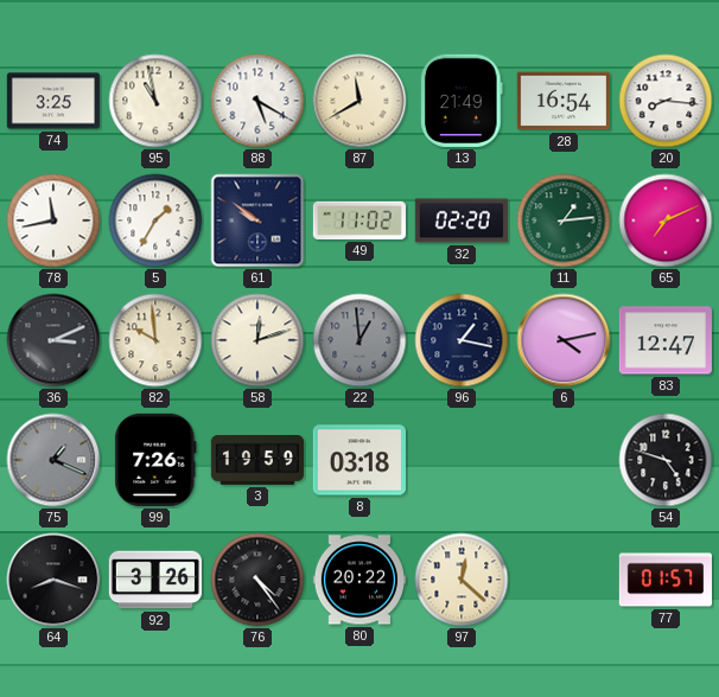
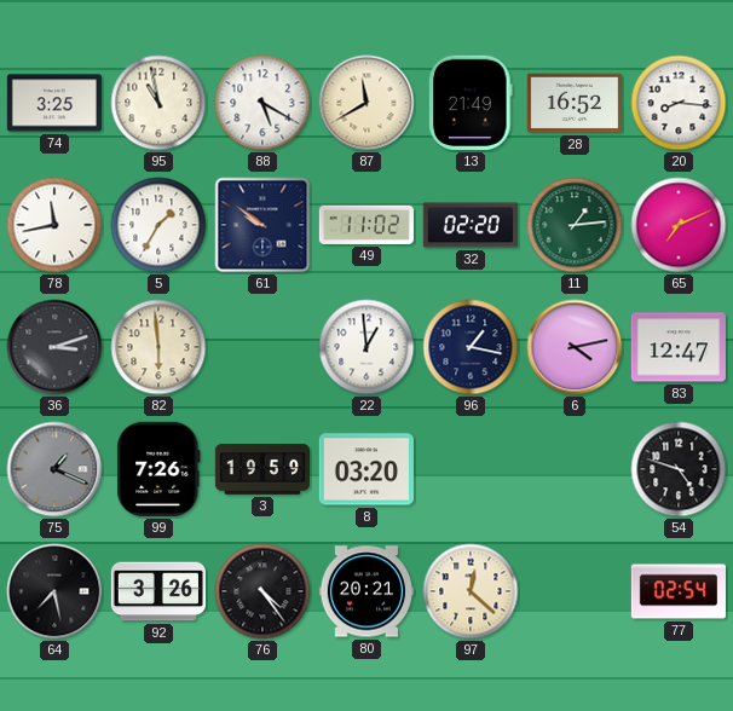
28: 16:54 -> 16:52
36: 3:11 -> 3:12
82: 9:59 -> 5:59
58: 12:12 -> none
22 dial: grey -> white
8: 03:18 -> 03:20
64: 8:18 -> 7:28
80: 20:22 -> 20:21
77: 01:57 -> 02:54
